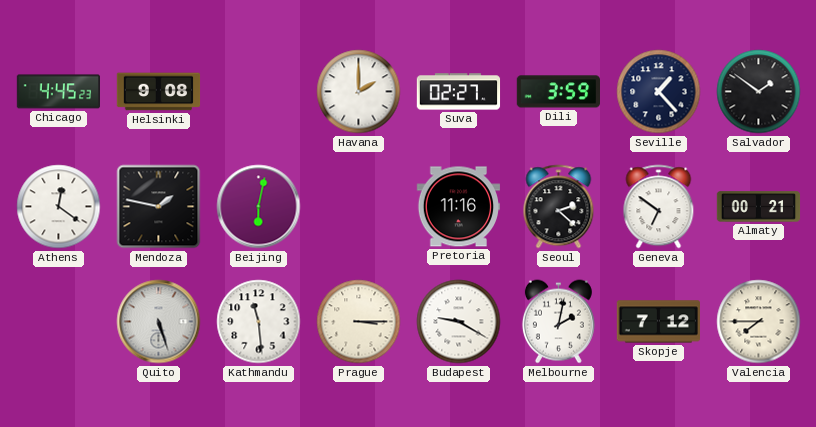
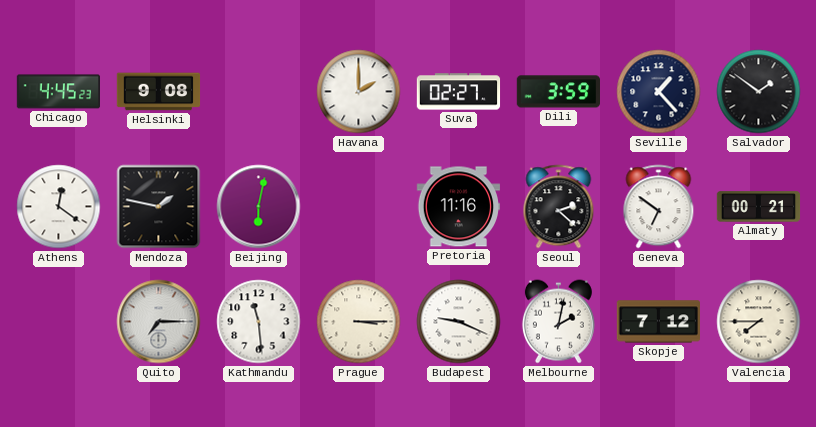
Quito: 5:27 -> 7:15
Budapest: 9:20 -> 9:19
